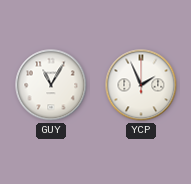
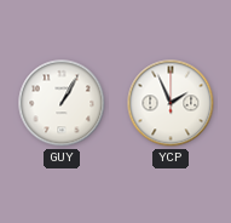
GUY: 11:05 -> 1:05
